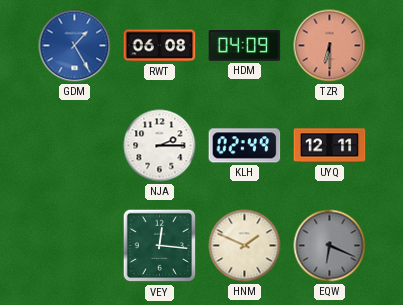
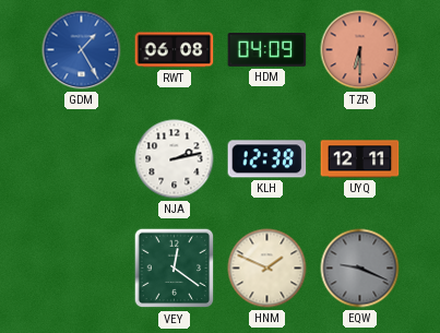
NJA: 2:15 -> 2:13
KLH: 02:49 -> 12:38
VEY: 12:16 -> 12:21
EQW: 6:19 -> 9:19
